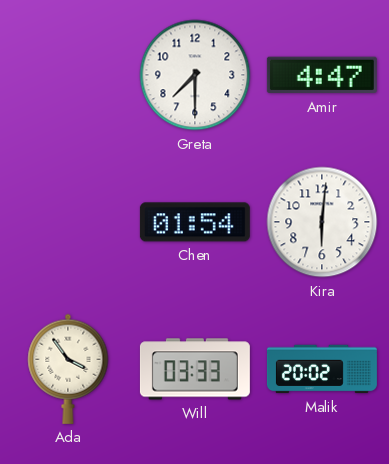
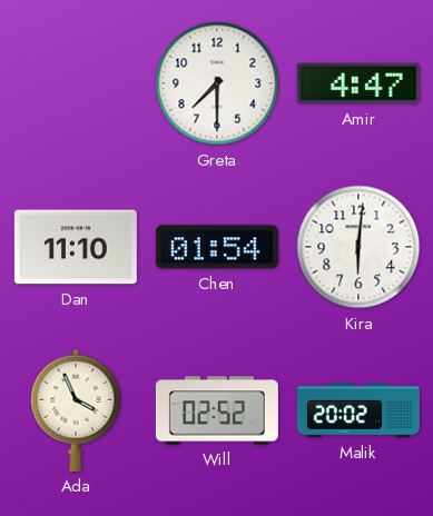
Dan: none -> 11:10
Ada: 3:54 -> 3:56
Will: 03:33 -> 02:52
